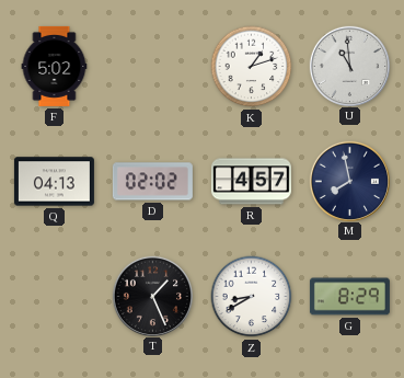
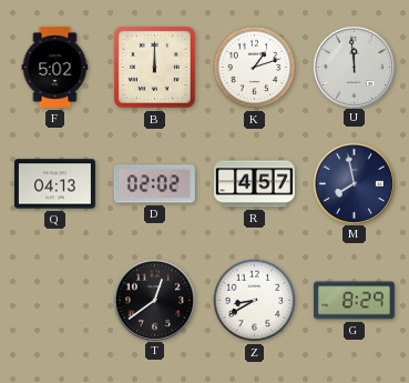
B: none -> 12:00
U: 10:59 -> 11:59
T: 1:26 -> 12:39
